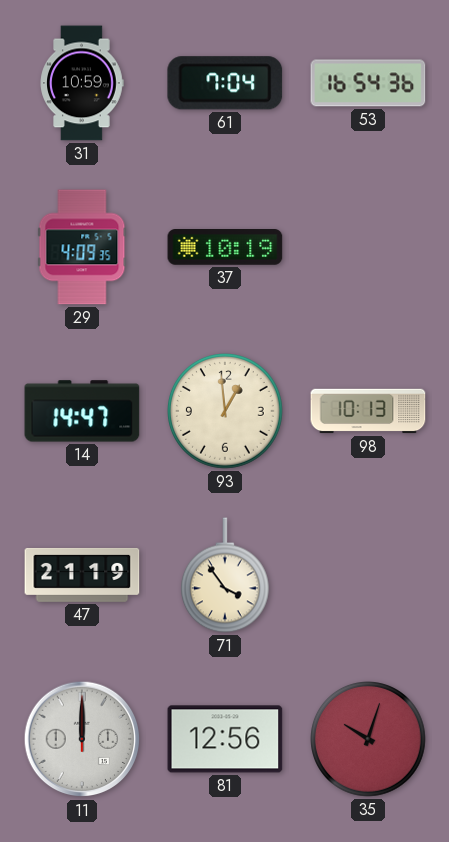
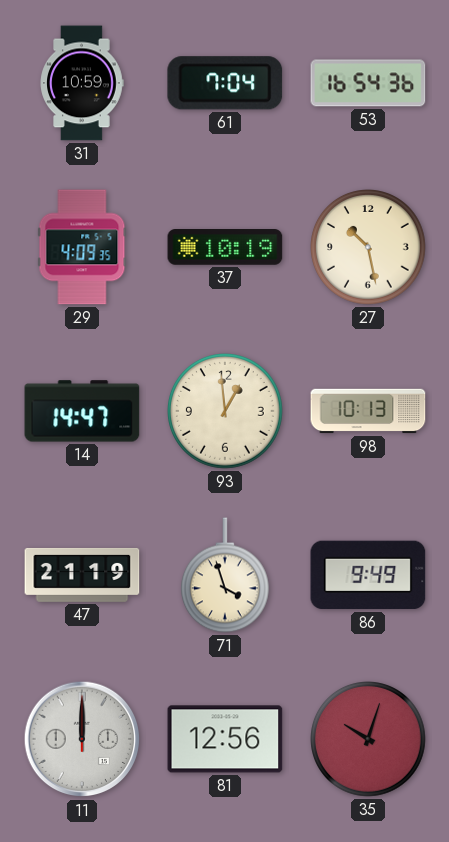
27: none -> 10:28
71: 3:54 -> 3:57
86: none -> 9:49
